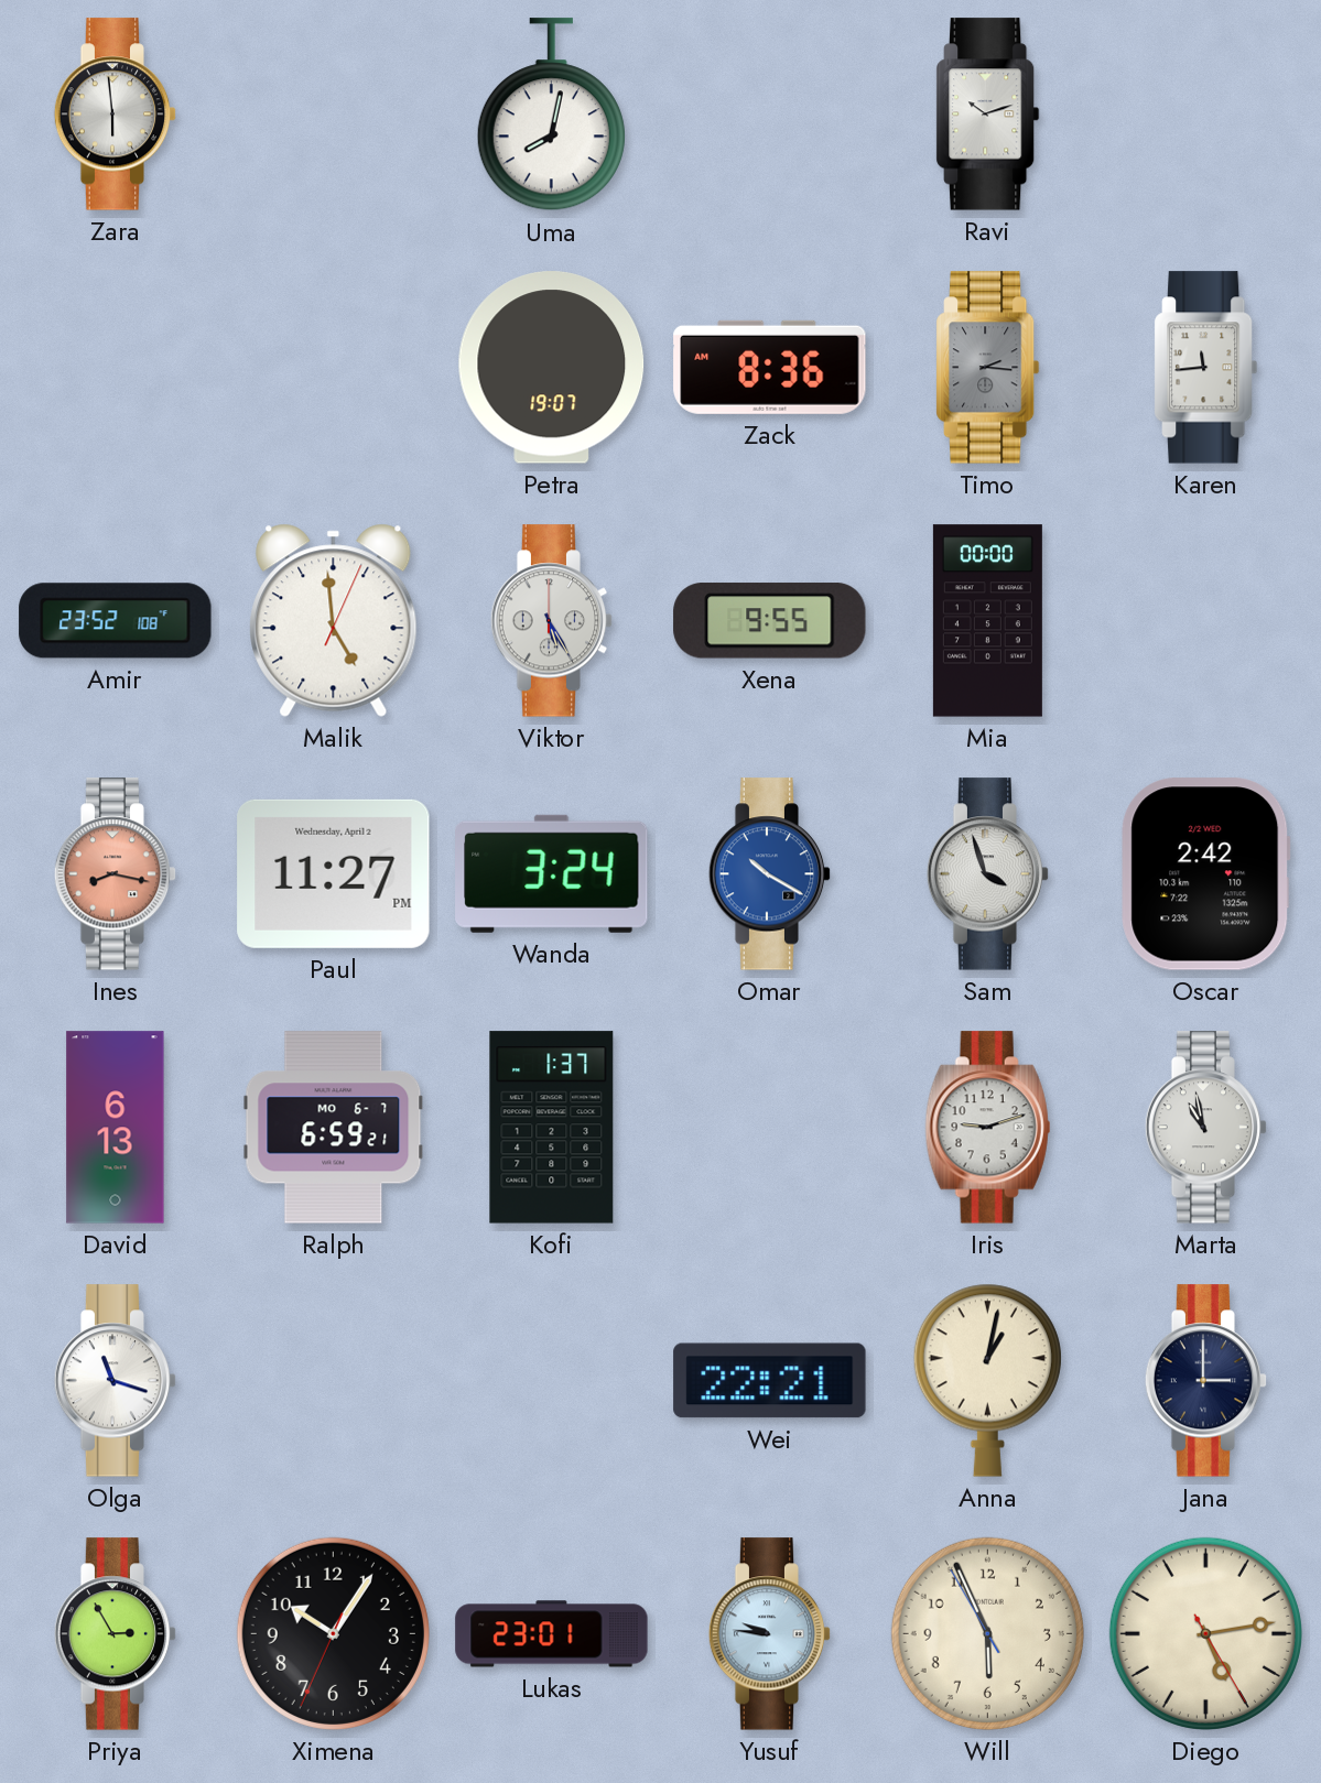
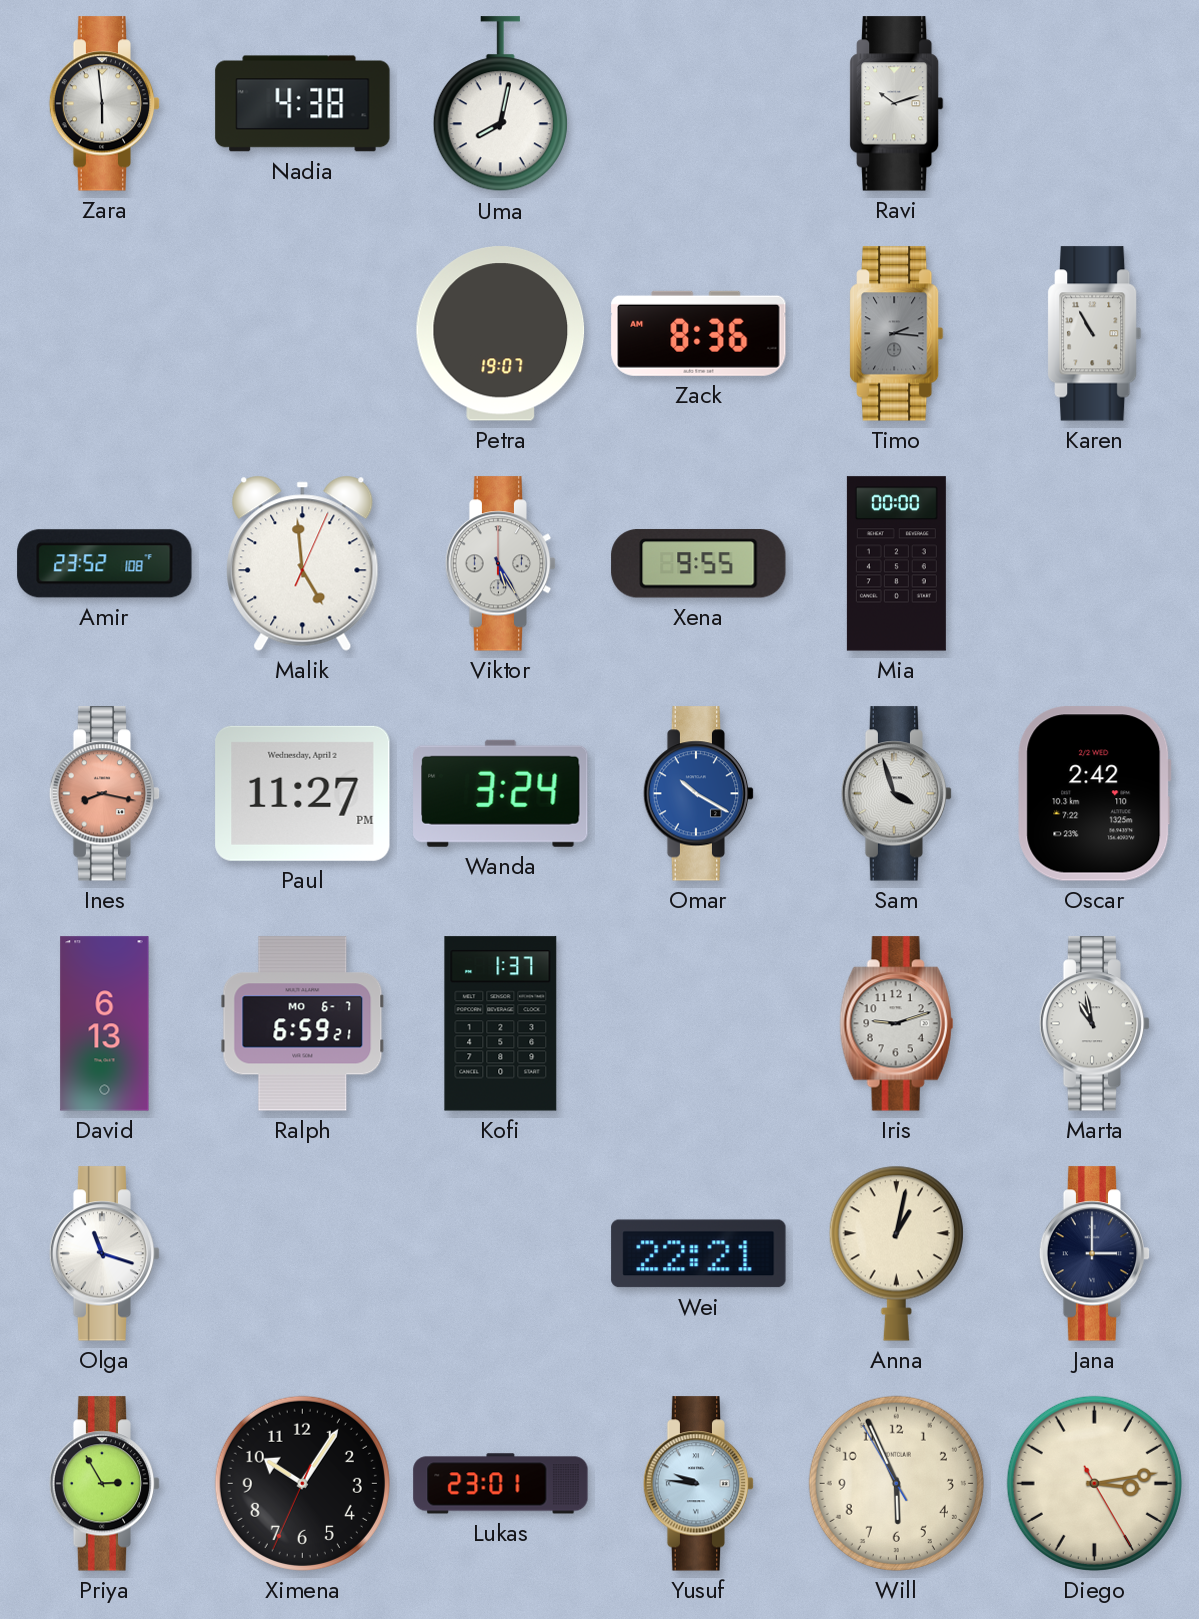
Nadia: none -> 4:38
Karen: 11:44 -> 10:55
Diego: 5:13 -> 3:13
